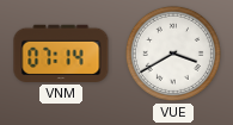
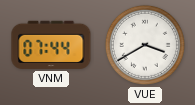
VNM: 07:14 -> 07:44
